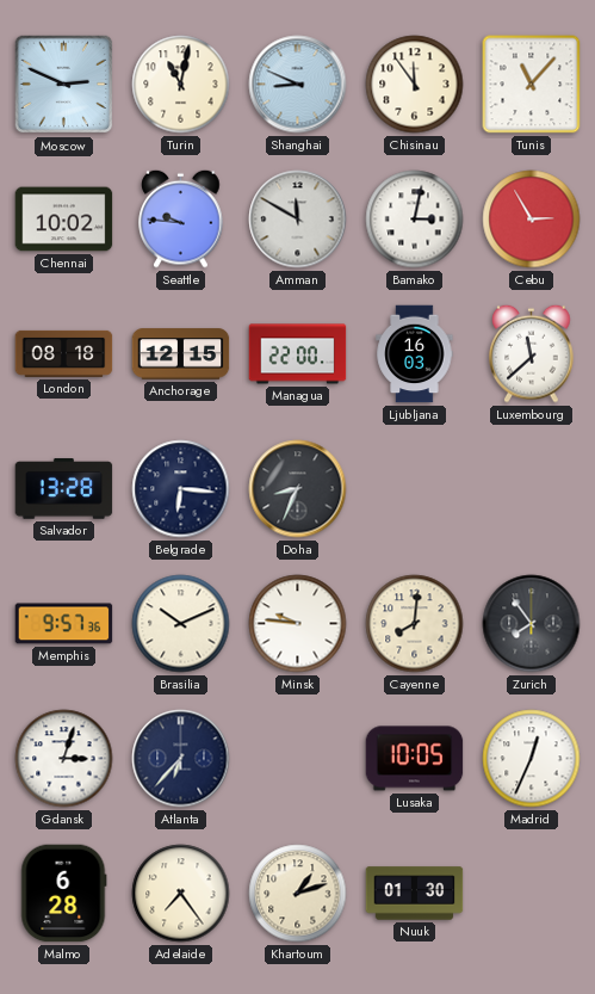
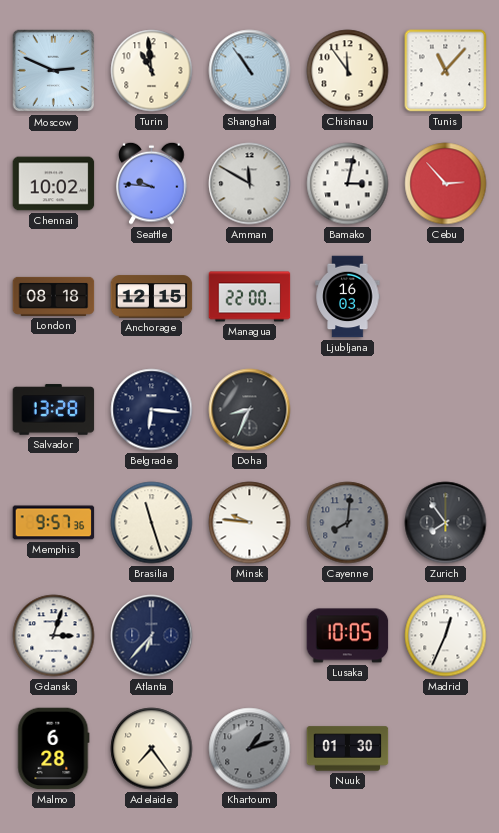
Turin: 11:02 -> 10:59
Shanghai: 8:49 -> 10:54
Cebu: 2:55 -> 2:53
Luxembourg: 11:38 -> none
Brasilia: 10:11 -> 11:27
Cayenne dial: cream -> grey
Khartoum dial: cream -> grey
